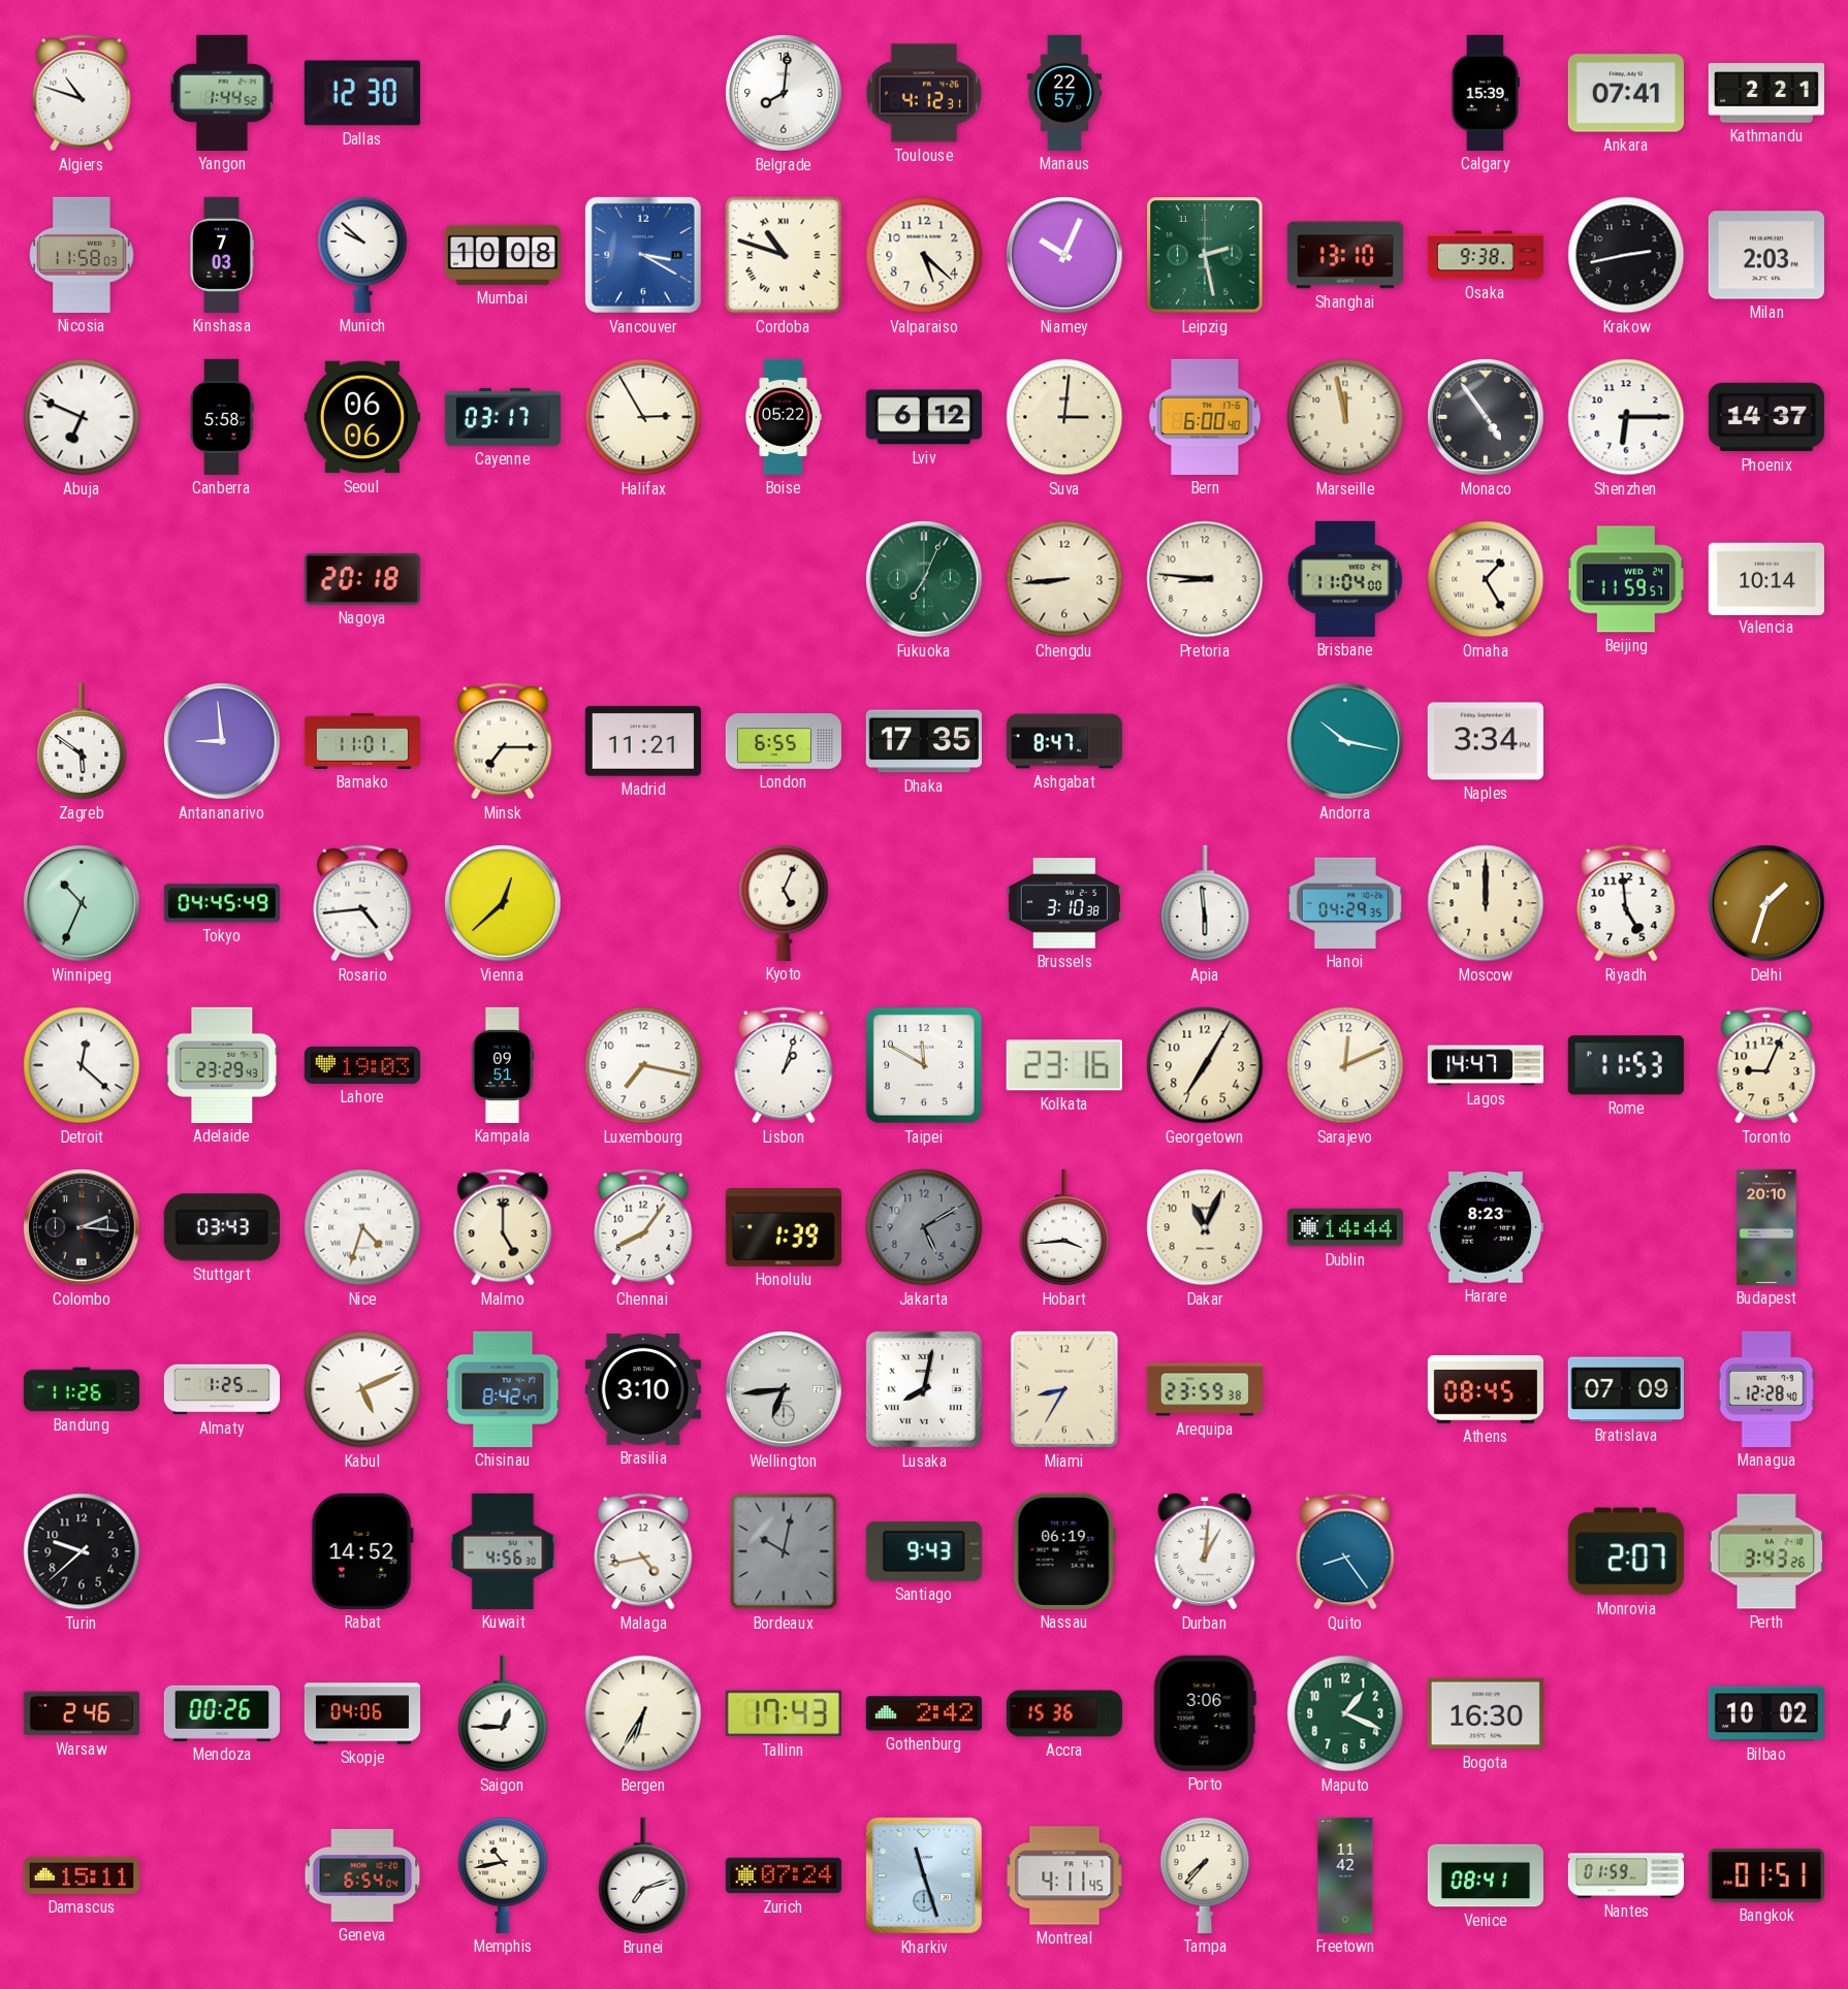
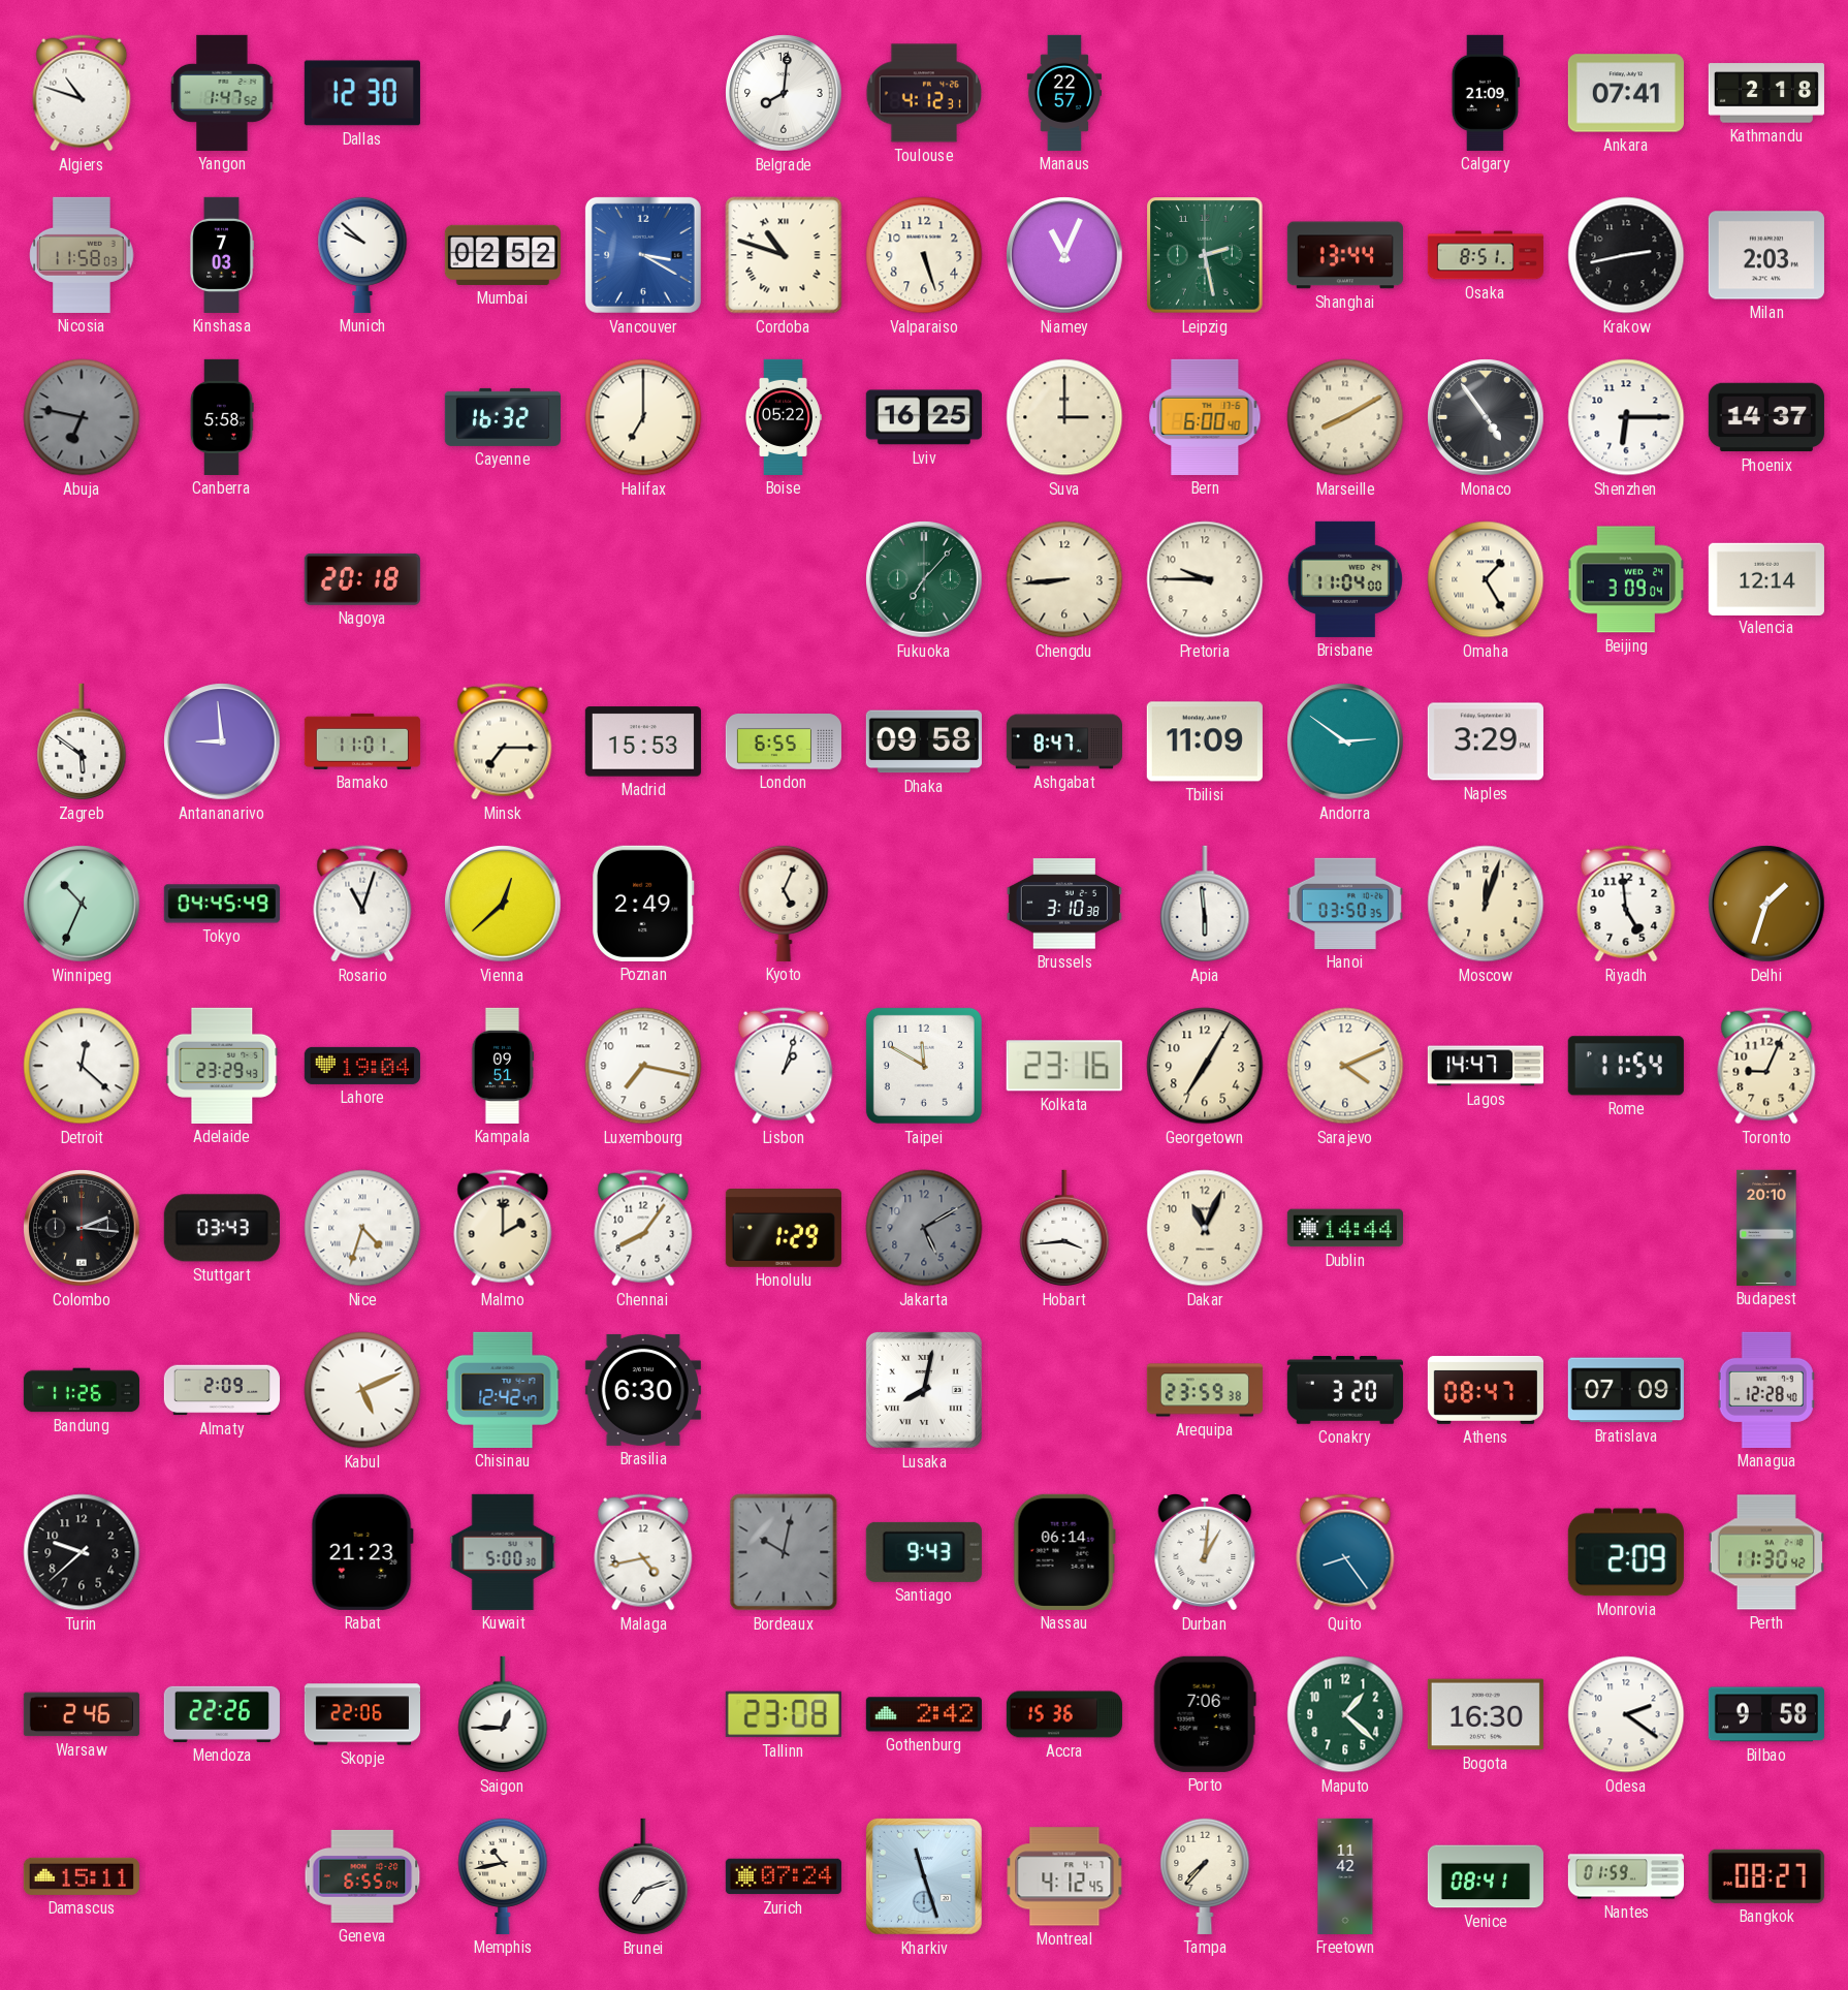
Yangon: 1:44 -> 1:47
Calgary: 15:39 -> 21:09
Kathmandu: 2:21 -> 2:18
Mumbai: 10:08 -> 02:52
Valparaiso: 5:22 -> 5:27
Niamey: 10:04 -> 11:04
Shanghai: 13:10 -> 13:44
Osaka: 9:38 -> 8:51
Abuja: 6:49 -> 6:47
Abuja dial: white -> grey
Seoul: 06:06 -> none
Cayenne: 03:17 -> 16:32
Halifax: 2:55 -> 7:00
Lviv: 6:12 -> 16:25
Suva: 3:01 -> 3:00
Marseille: 11:58 -> 8:10
Fukuoka: 7:04 -> 7:07
Pretoria: 8:46 -> 9:45
Beijing: 11:59 -> 3:09
Valencia: 10:14 -> 12:14
Madrid: 11:21 -> 15:53
Dhaka: 17:35 -> 09:58
Tbilisi: none -> 11:09
Andorra: 10:17 -> 2:51
Naples: 3:34 -> 3:29
Rosario: 4:44 -> 11:03
Poznan: none -> 2:49
Hanoi: 04:29 -> 03:50
Moscow: 12:00 -> 12:03
Lahore: 19:03 -> 19:04
Sarajevo: 12:11 -> 4:11
Rome: 11:53 -> 11:54
Malmo: 5:00 -> 2:00
Honolulu: 1:39 -> 1:29
Harare: 8:23 -> none
Almaty: 1:25 -> 2:09
Chisinau: 8:42 -> 12:42
Brasilia: 3:10 -> 6:30
Wellington: 6:44 -> none
Miami: 8:35 -> none
Conakry: none -> 3:20
Athens: 08:45 -> 08:47
Rabat: 14:52 -> 21:23
Kuwait: 4:56 -> 5:00
Nassau: 06:19 -> 06:14
Monrovia: 2:07 -> 2:09
Perth: 3:43 -> 11:30
Mendoza: 00:26 -> 22:26
Skopje: 04:06 -> 22:06
Bergen: 6:35 -> none
Tallinn: 17:43 -> 23:08
Porto: 3:06 -> 7:06
Maputo: 1:19 -> 1:22
Odesa: none -> 2:21
Bilbao: 10:02 -> 9:58
Geneva: 6:54 -> 6:55
Montreal: 4:11 -> 4:12
Bangkok: 01:51 -> 08:27
